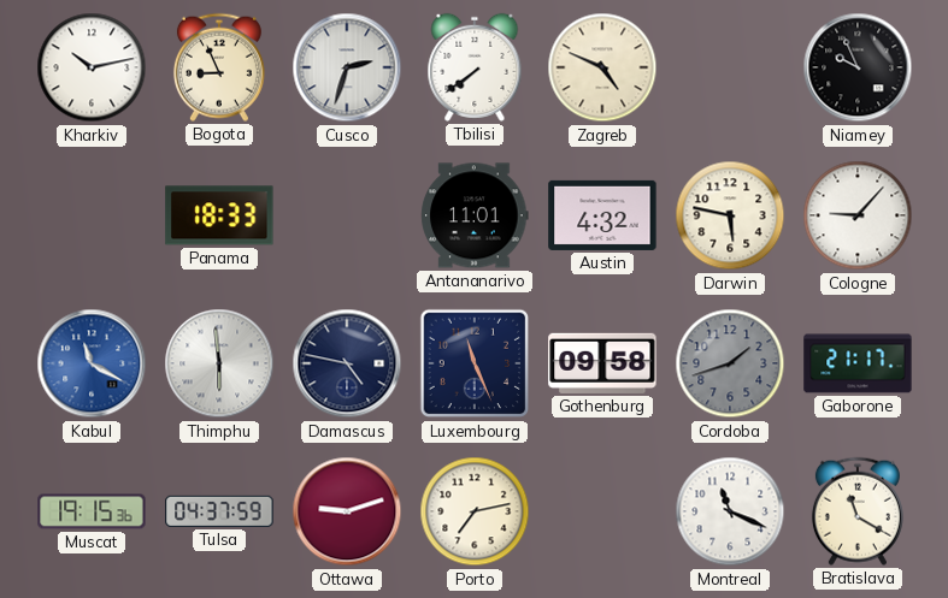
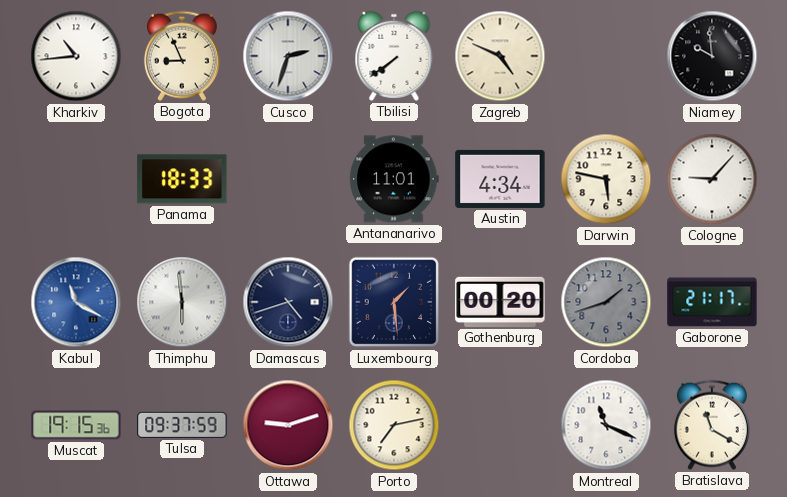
Kharkiv: 10:13 -> 10:44
Niamey: 9:56 -> 9:59
Austin: 4:32 -> 4:34
Damascus: 4:47 -> 4:42
Luxembourg: 11:26 -> 1:29
Gothenburg: 09:58 -> 00:20
Tulsa: 04:37 -> 09:37
